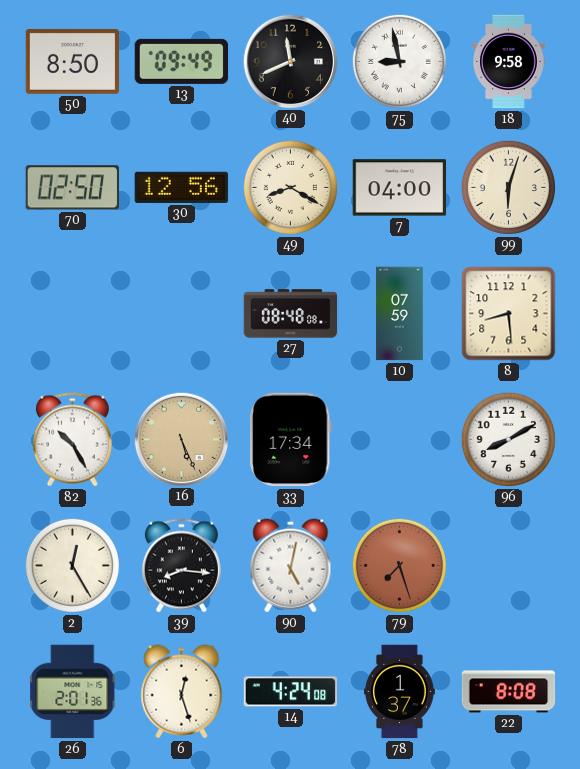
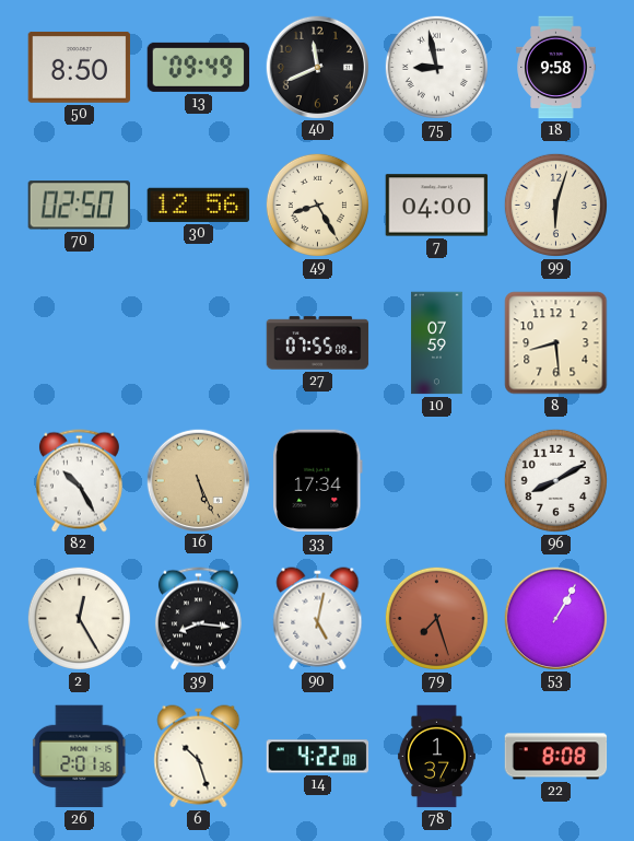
49: 8:20 -> 8:25
27: 08:48 -> 07:55
53: none -> 1:05
6: 12:27 -> 10:27
14: 4:24 -> 4:22
